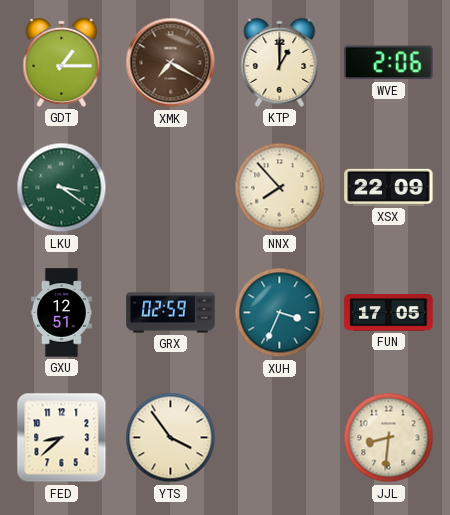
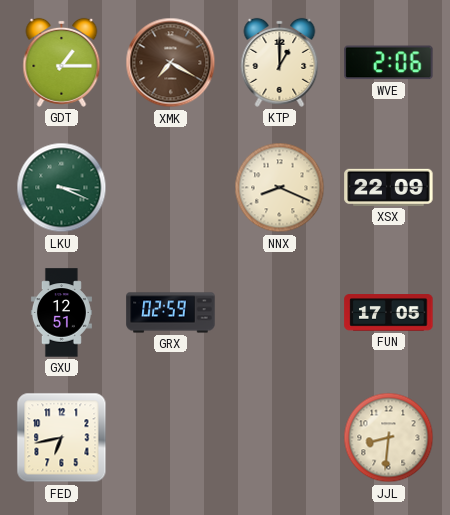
LKU: 3:21 -> 3:19
NNX: 7:53 -> 8:19
XUH: 3:34 -> none
FED: 8:38 -> 6:43
YTS: 3:54 -> none
